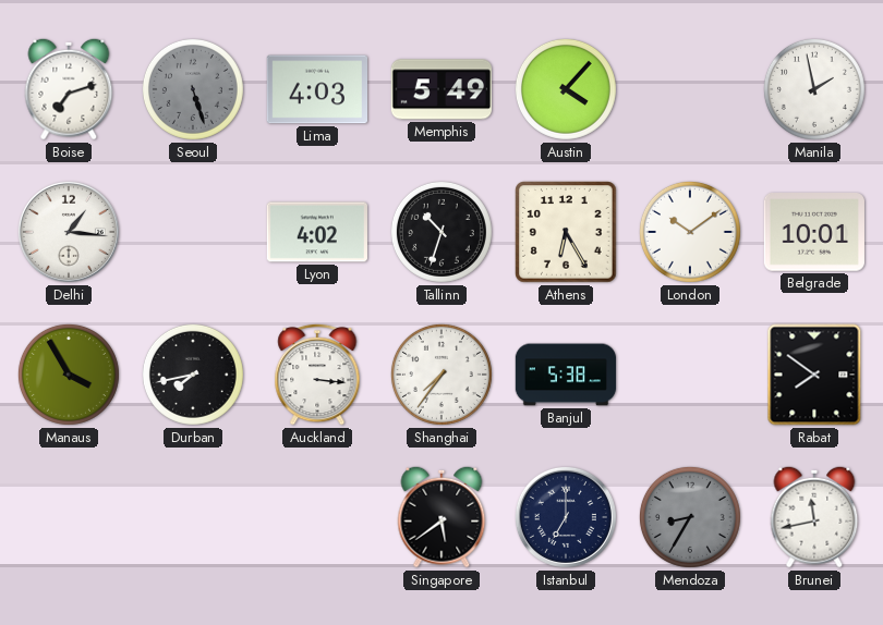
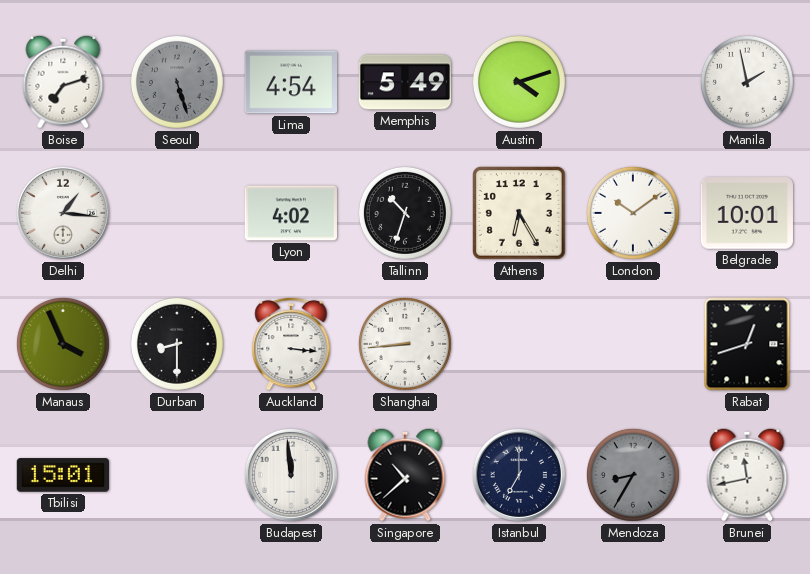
Lima: 4:03 -> 4:54
Austin: 4:07 -> 4:12
Manaus: 3:55 -> 3:56
Durban: 7:43 -> 8:30
Shanghai: 7:36 -> 8:44
Banjul: 5:38 -> none
Rabat: 7:51 -> 12:42
Tbilisi: none -> 15:01
Budapest: none -> 11:59
Singapore: 5:39 -> 10:38
